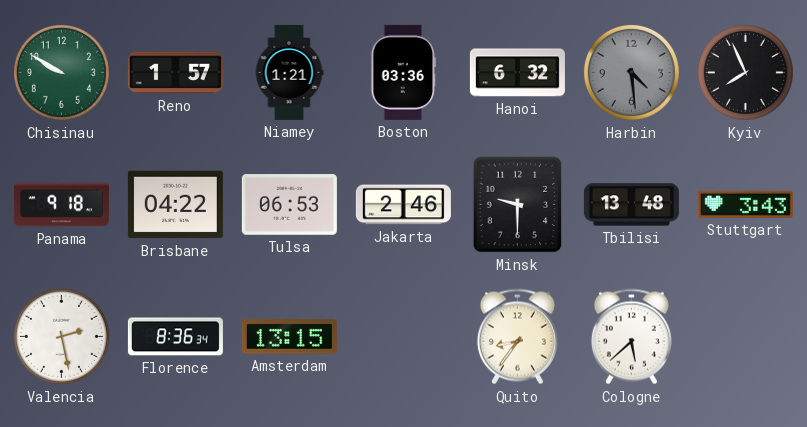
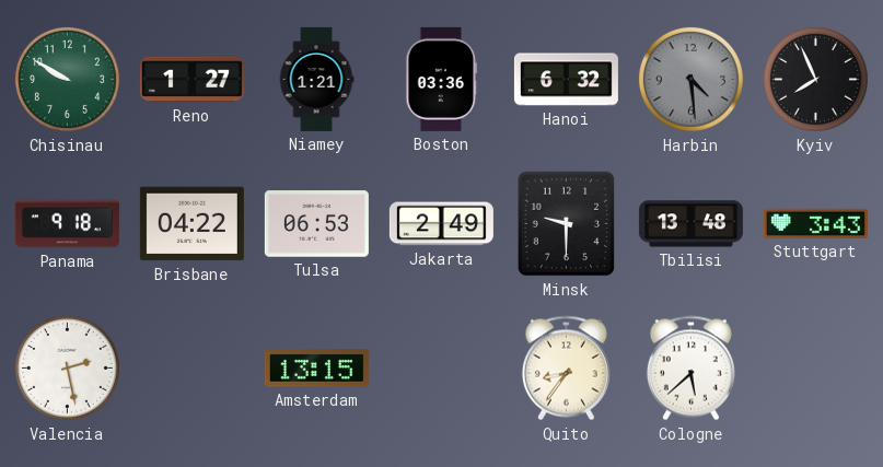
Reno: 1:57 -> 1:27
Jakarta: 2:46 -> 2:49
Florence: 8:36 -> none
